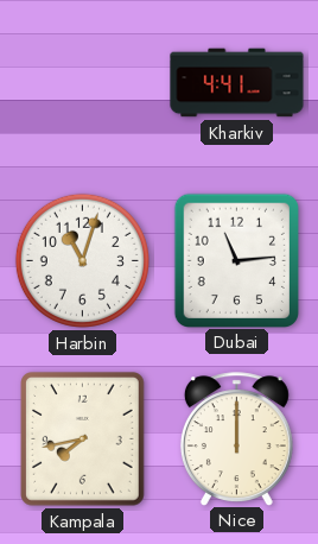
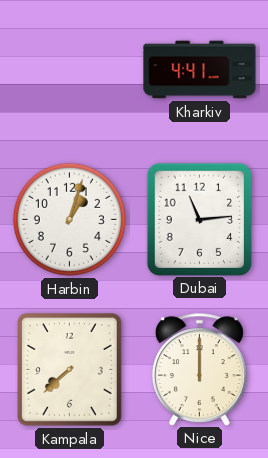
Harbin: 11:03 -> 1:03
Kampala: 7:43 -> 7:38
